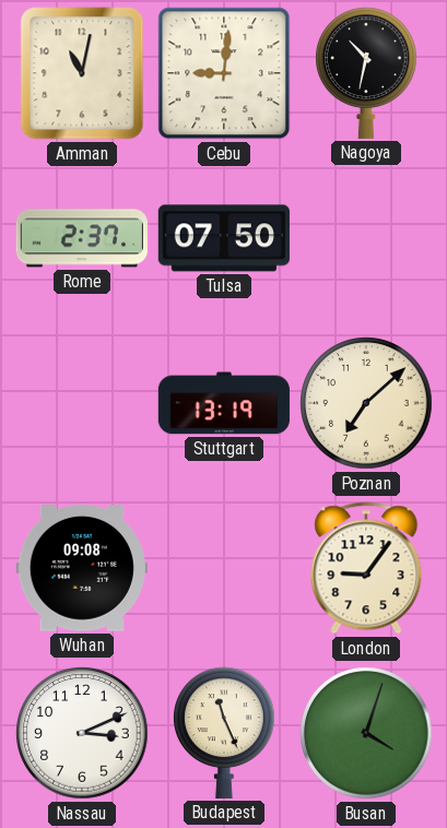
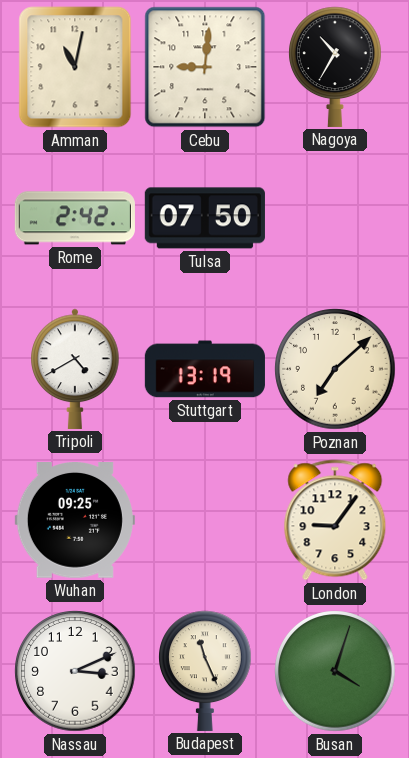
Nagoya: 10:32 -> 10:35
Rome: 2:37 -> 2:42
Tripoli: none -> 4:40
Wuhan: 09:08 -> 09:25
